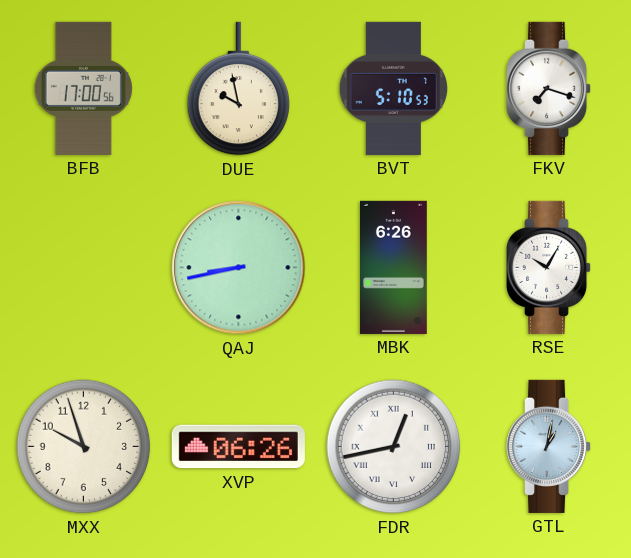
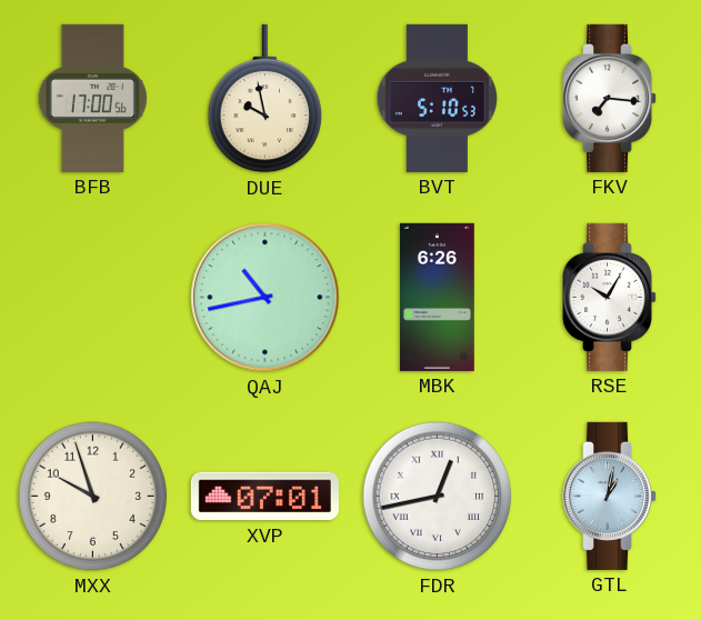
FKV: 7:18 -> 7:16
QAJ: 8:43 -> 10:43
XVP: 06:26 -> 07:01
